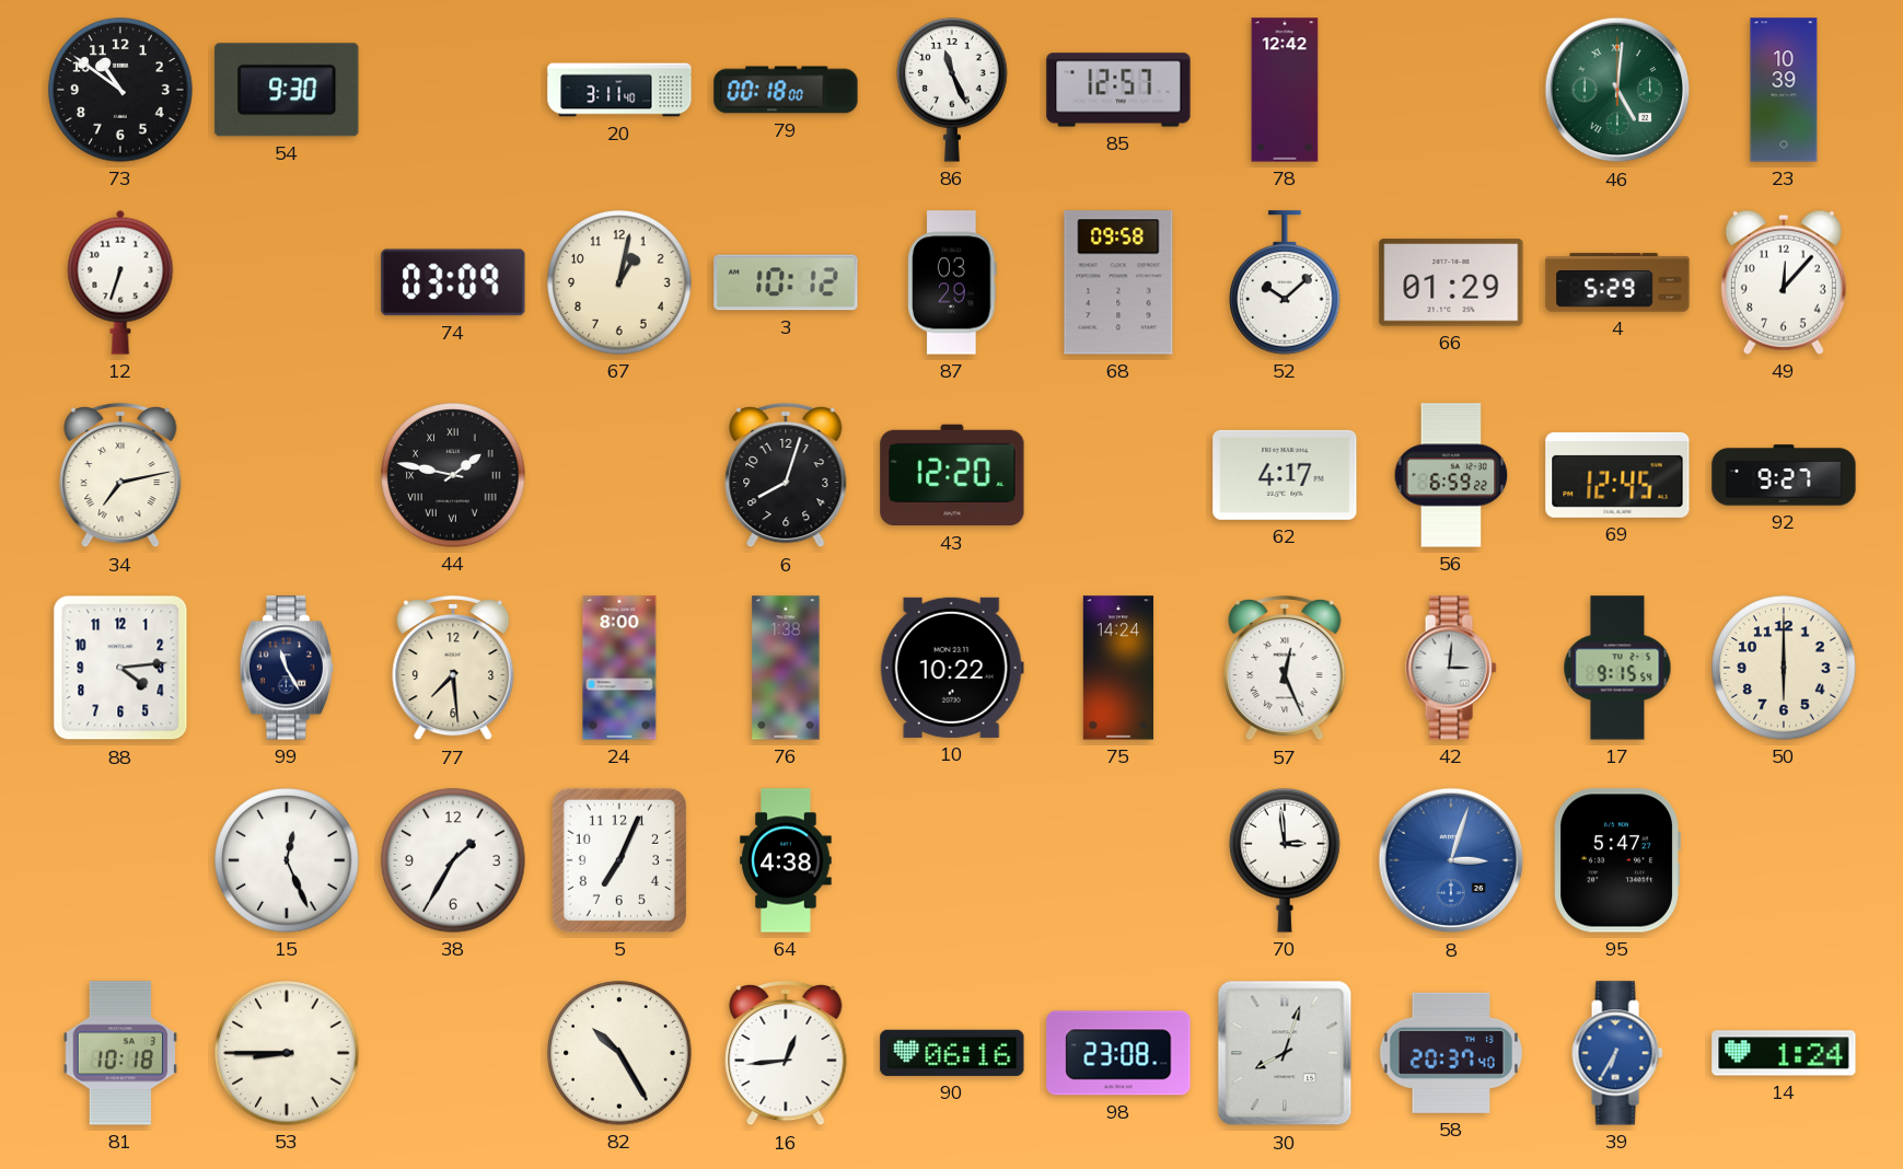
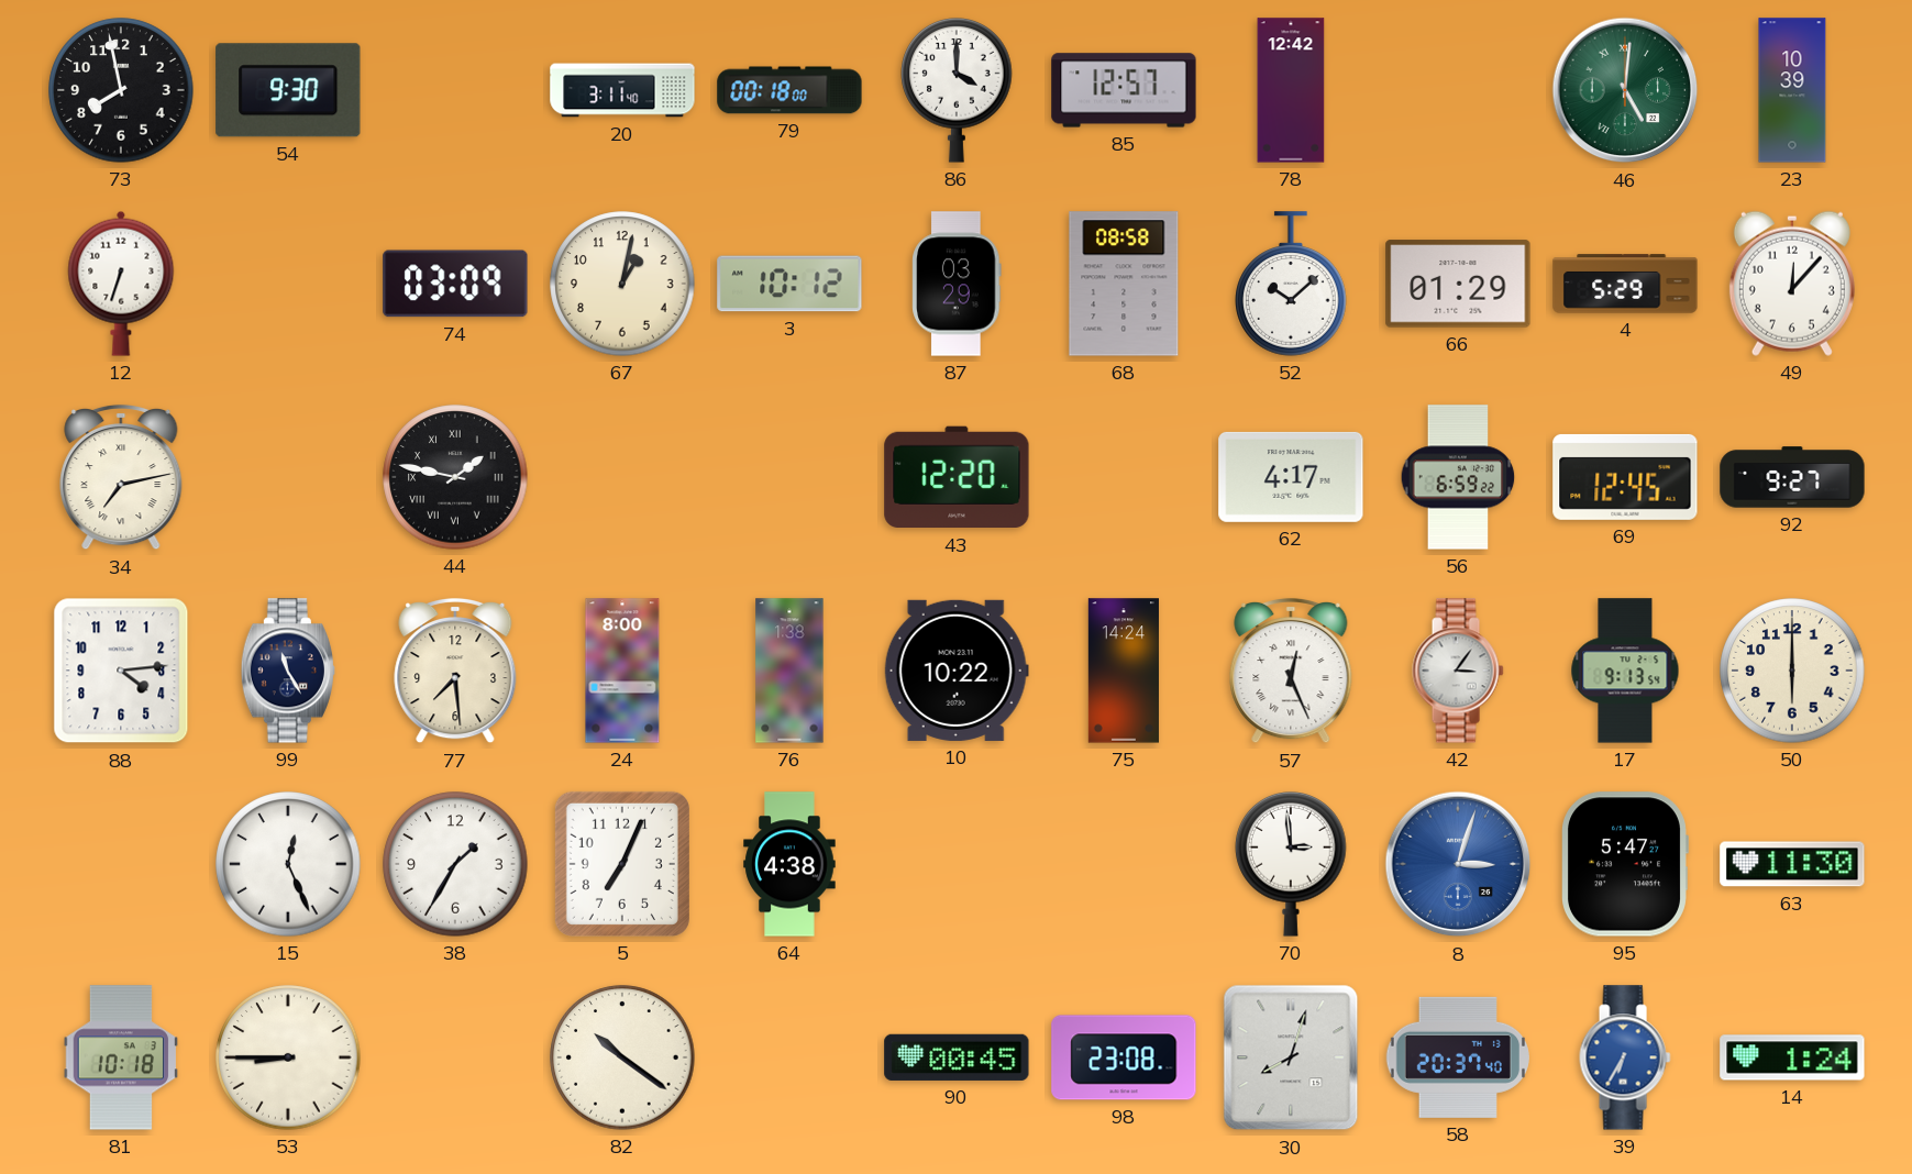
73: 10:51 -> 7:58
86: 11:26 -> 4:00
68: 09:58 -> 08:58
6: 8:03 -> none
42: 3:01 -> 3:06
17: 9:15 -> 9:13
63: none -> 11:30
82: 10:25 -> 10:21
16: 12:44 -> none
90: 06:16 -> 00:45
